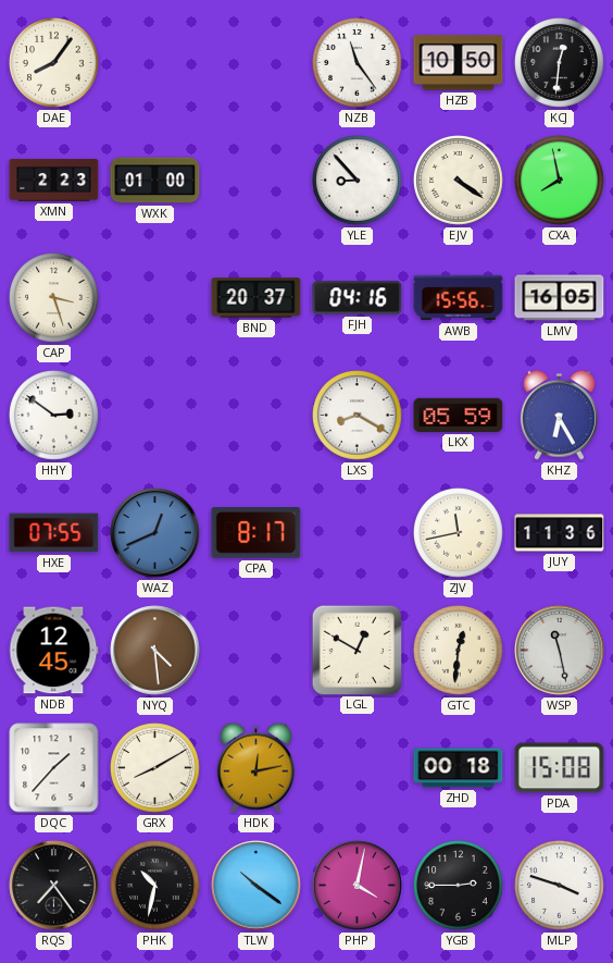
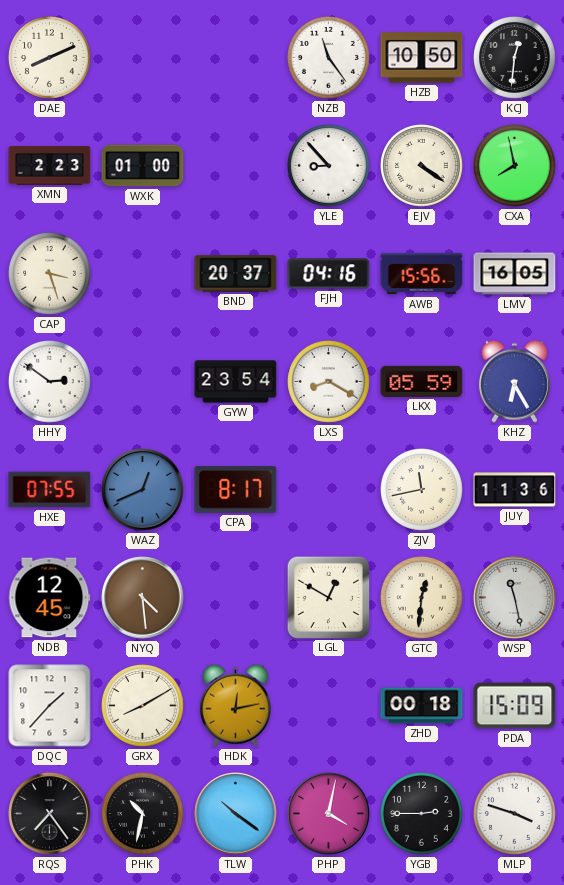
DAE: 8:06 -> 8:11
GYW: none -> 23:54
PDA: 15:08 -> 15:09
